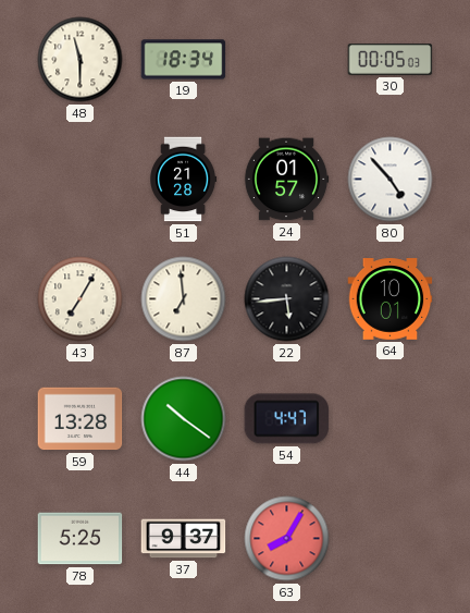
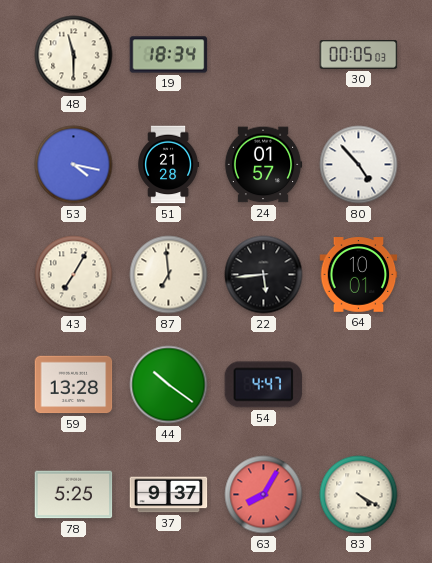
53: none -> 4:17
83: none -> 4:20
